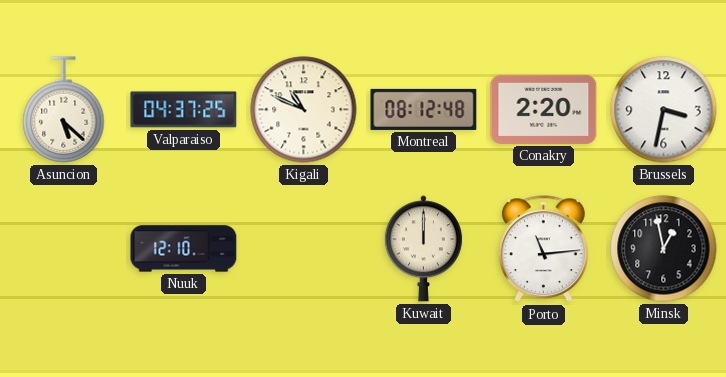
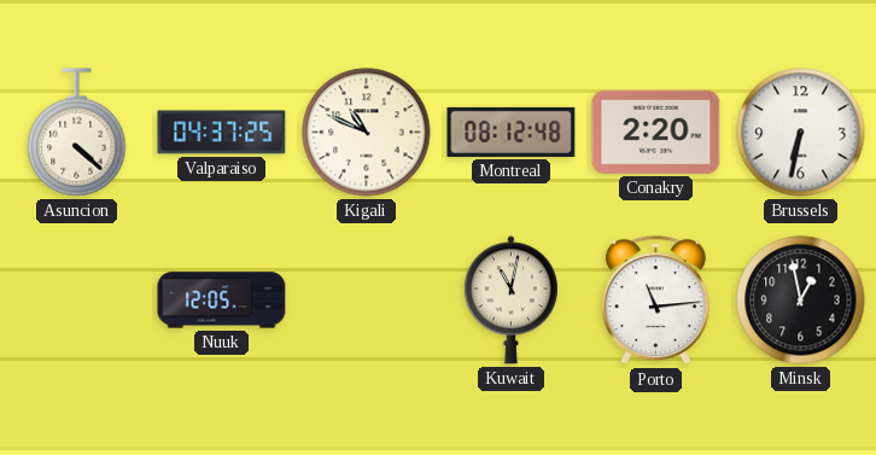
Asuncion: 5:22 -> 4:22
Brussels: 3:32 -> 6:32
Nuuk: 12:10 -> 12:05
Kuwait: 12:00 -> 11:02
